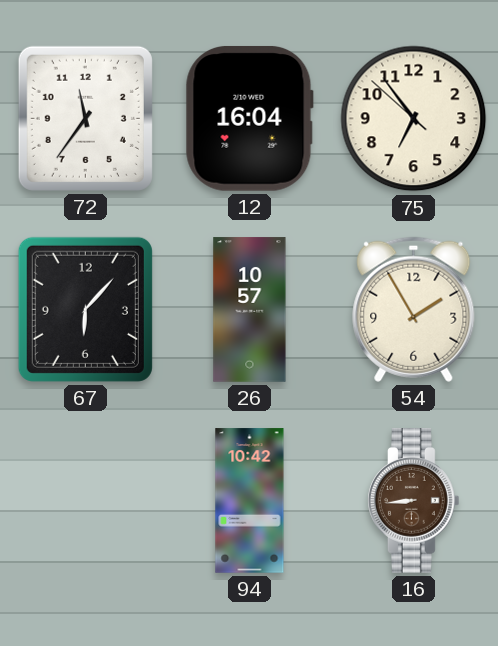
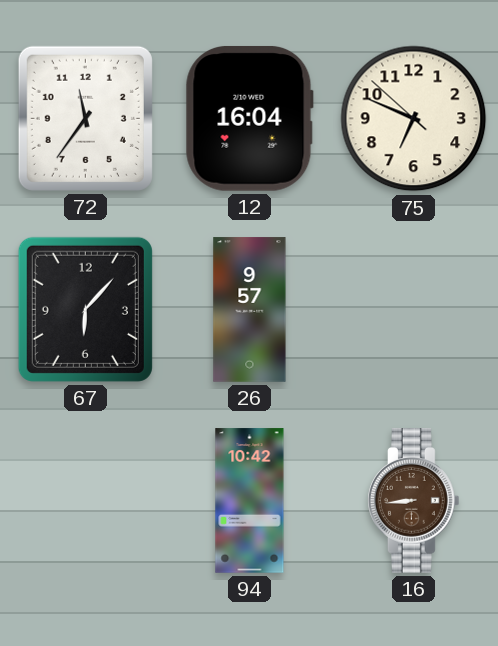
75: 6:53 -> 6:48
26: 10:57 -> 9:57
54: 1:55 -> none
